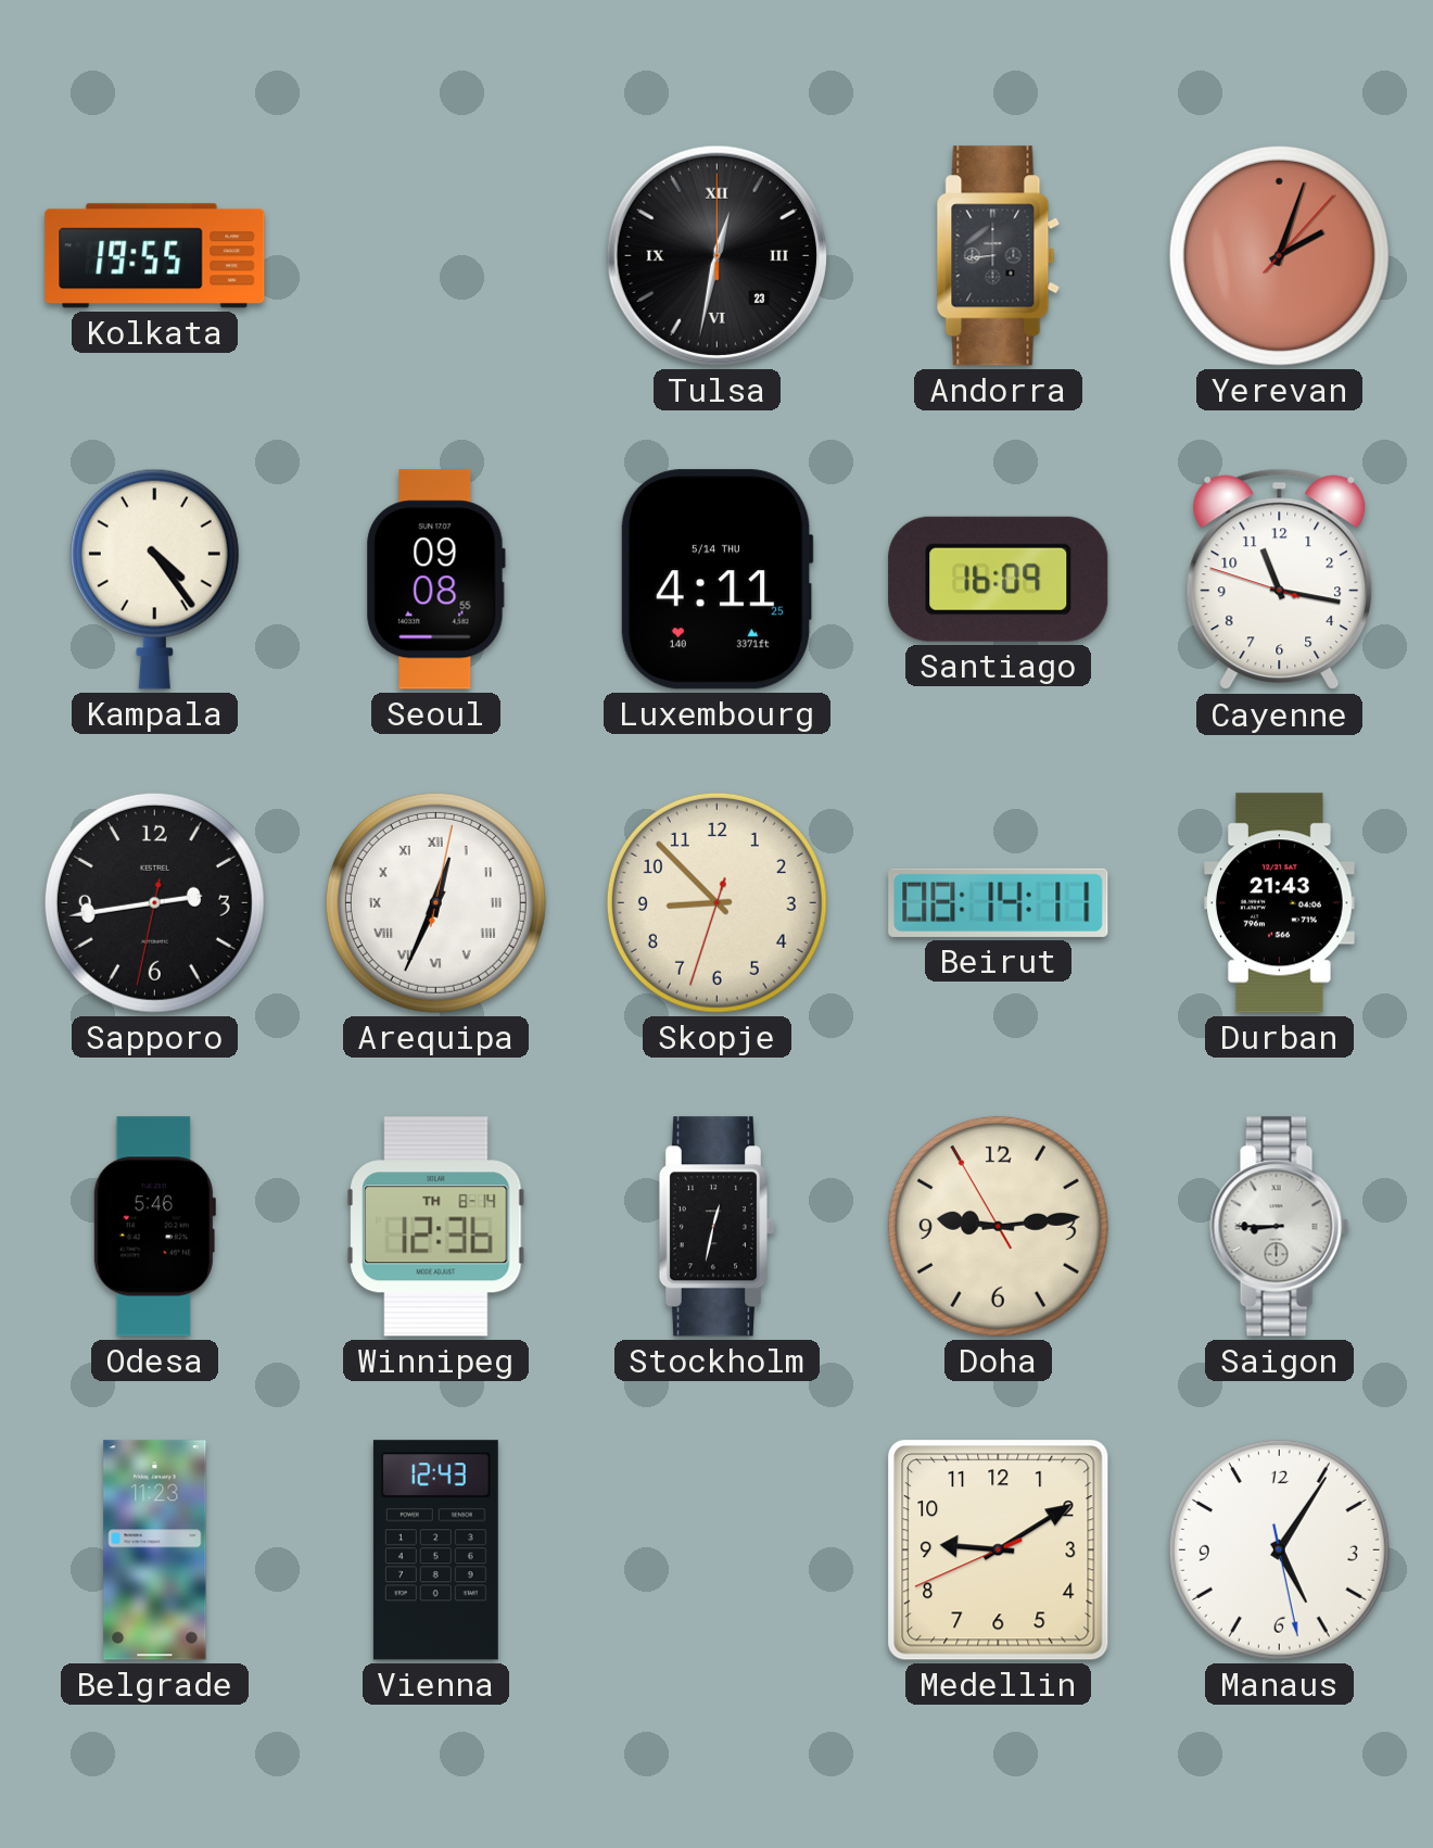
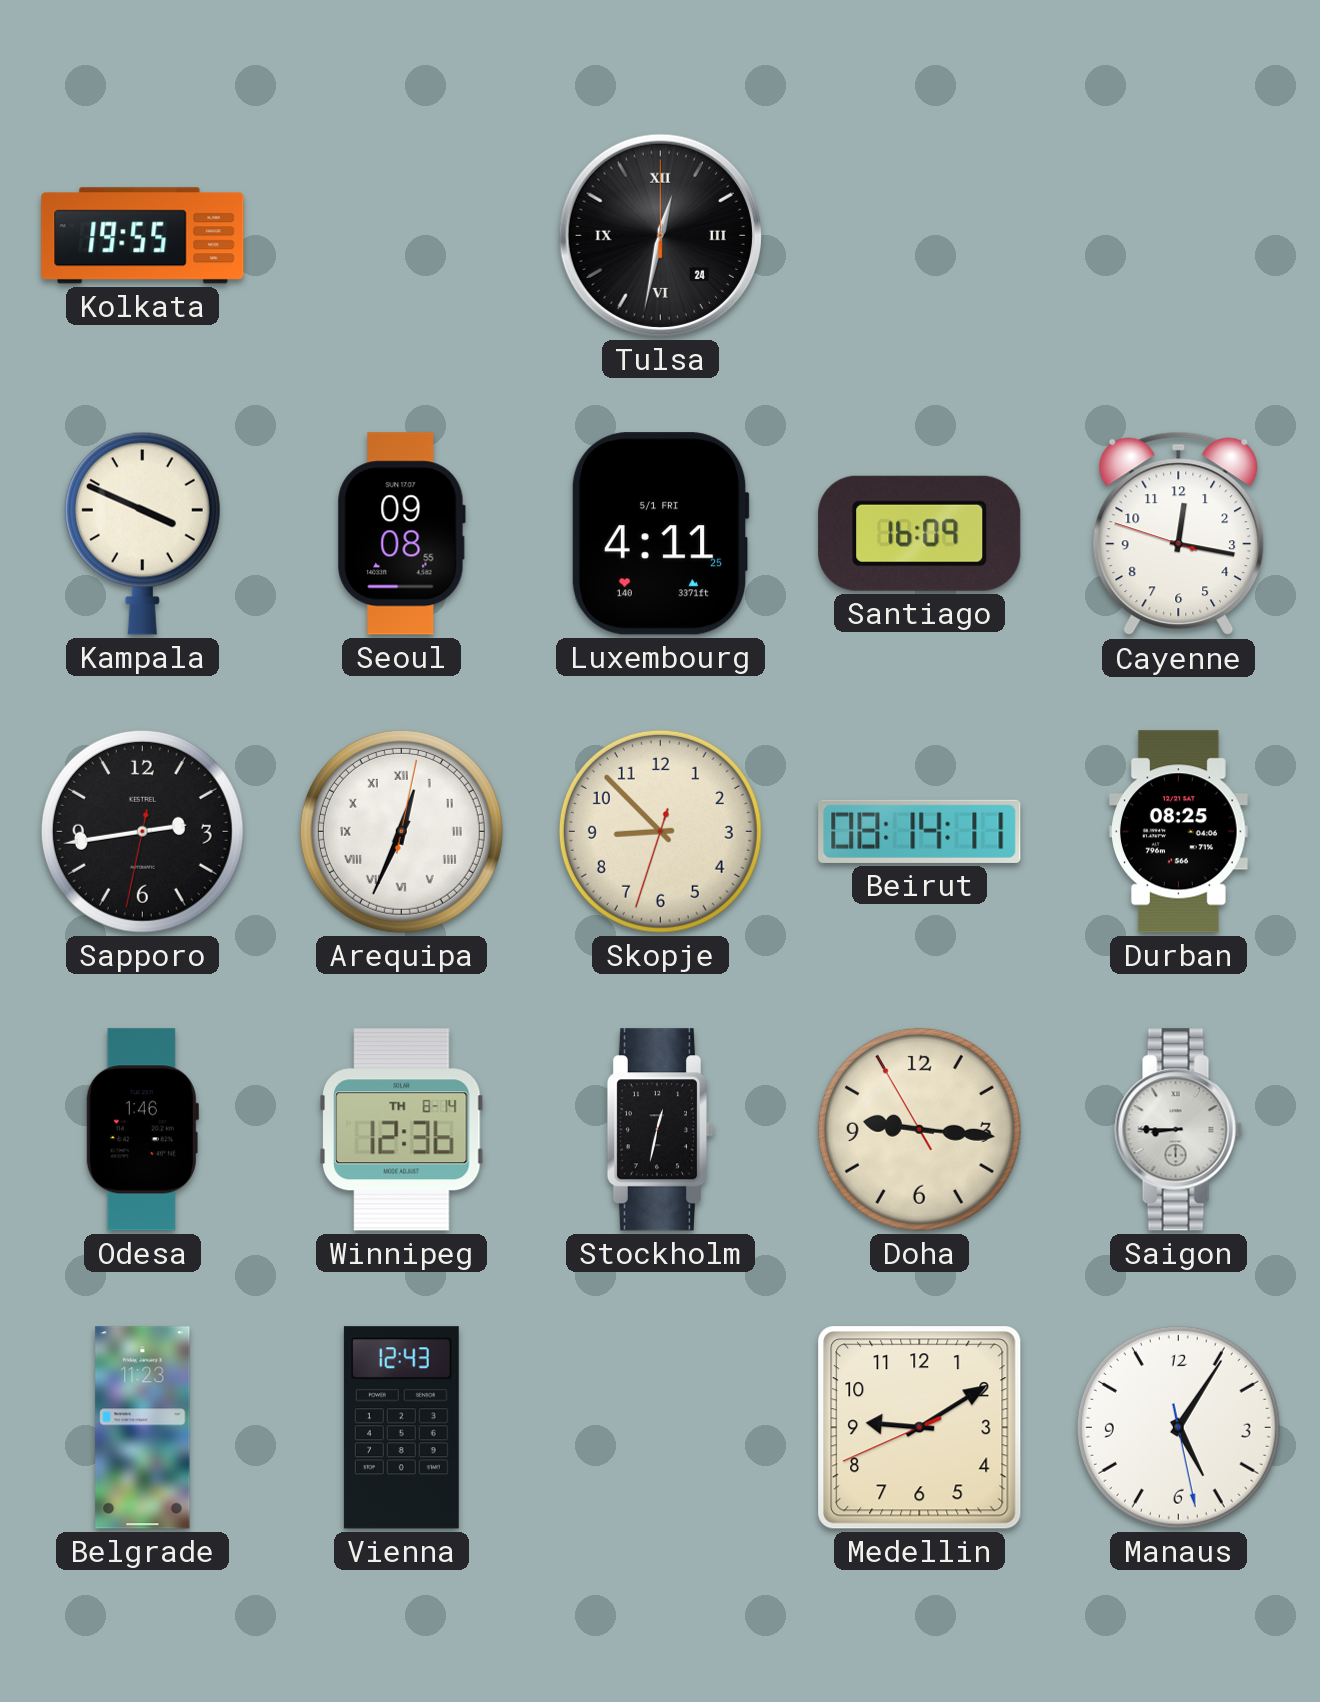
Tulsa date: 23 -> 24
Andorra: 8:44 -> none
Yerevan: 2:03 -> none
Kampala: 4:24 -> 3:49
Luxembourg date: 5/14 THU -> 5/1 FRI
Cayenne: 11:16 -> 12:16
Durban: 21:43 -> 08:25
Odesa: 5:46 -> 1:46
Doha: 9:13 -> 9:15
